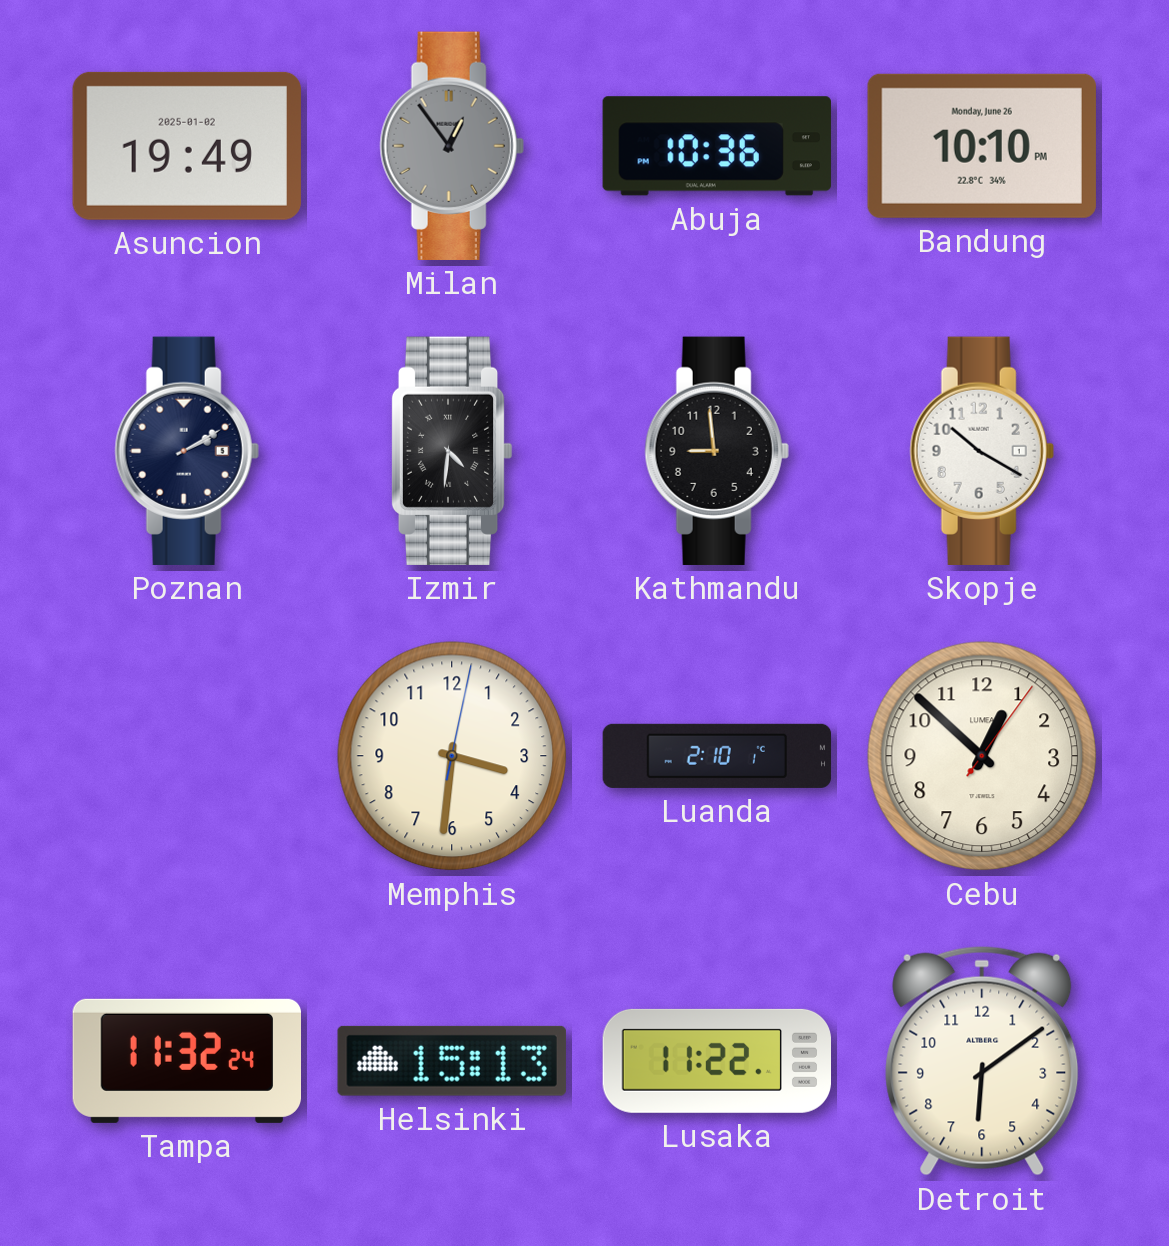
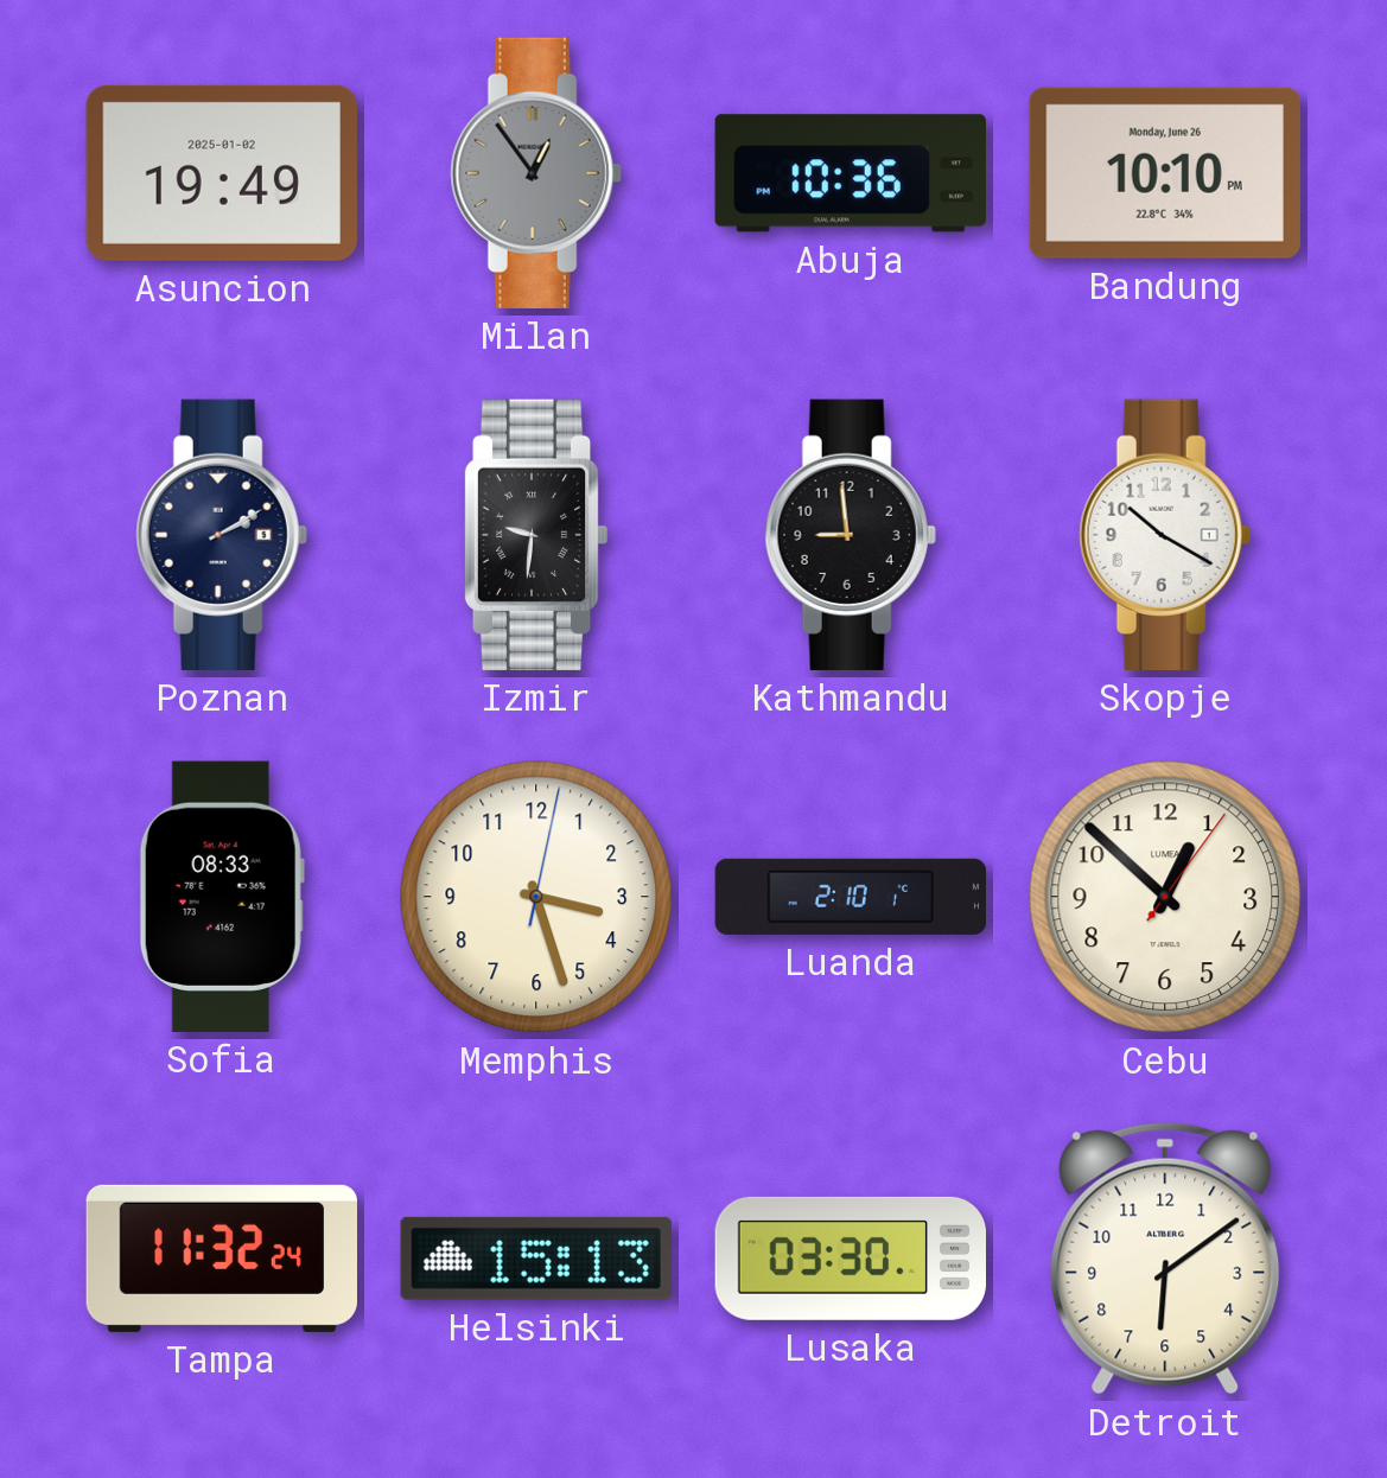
Izmir: 4:31 -> 9:31
Sofia: none -> 08:33
Memphis: 3:31 -> 3:27
Lusaka: 11:22 -> 03:30
